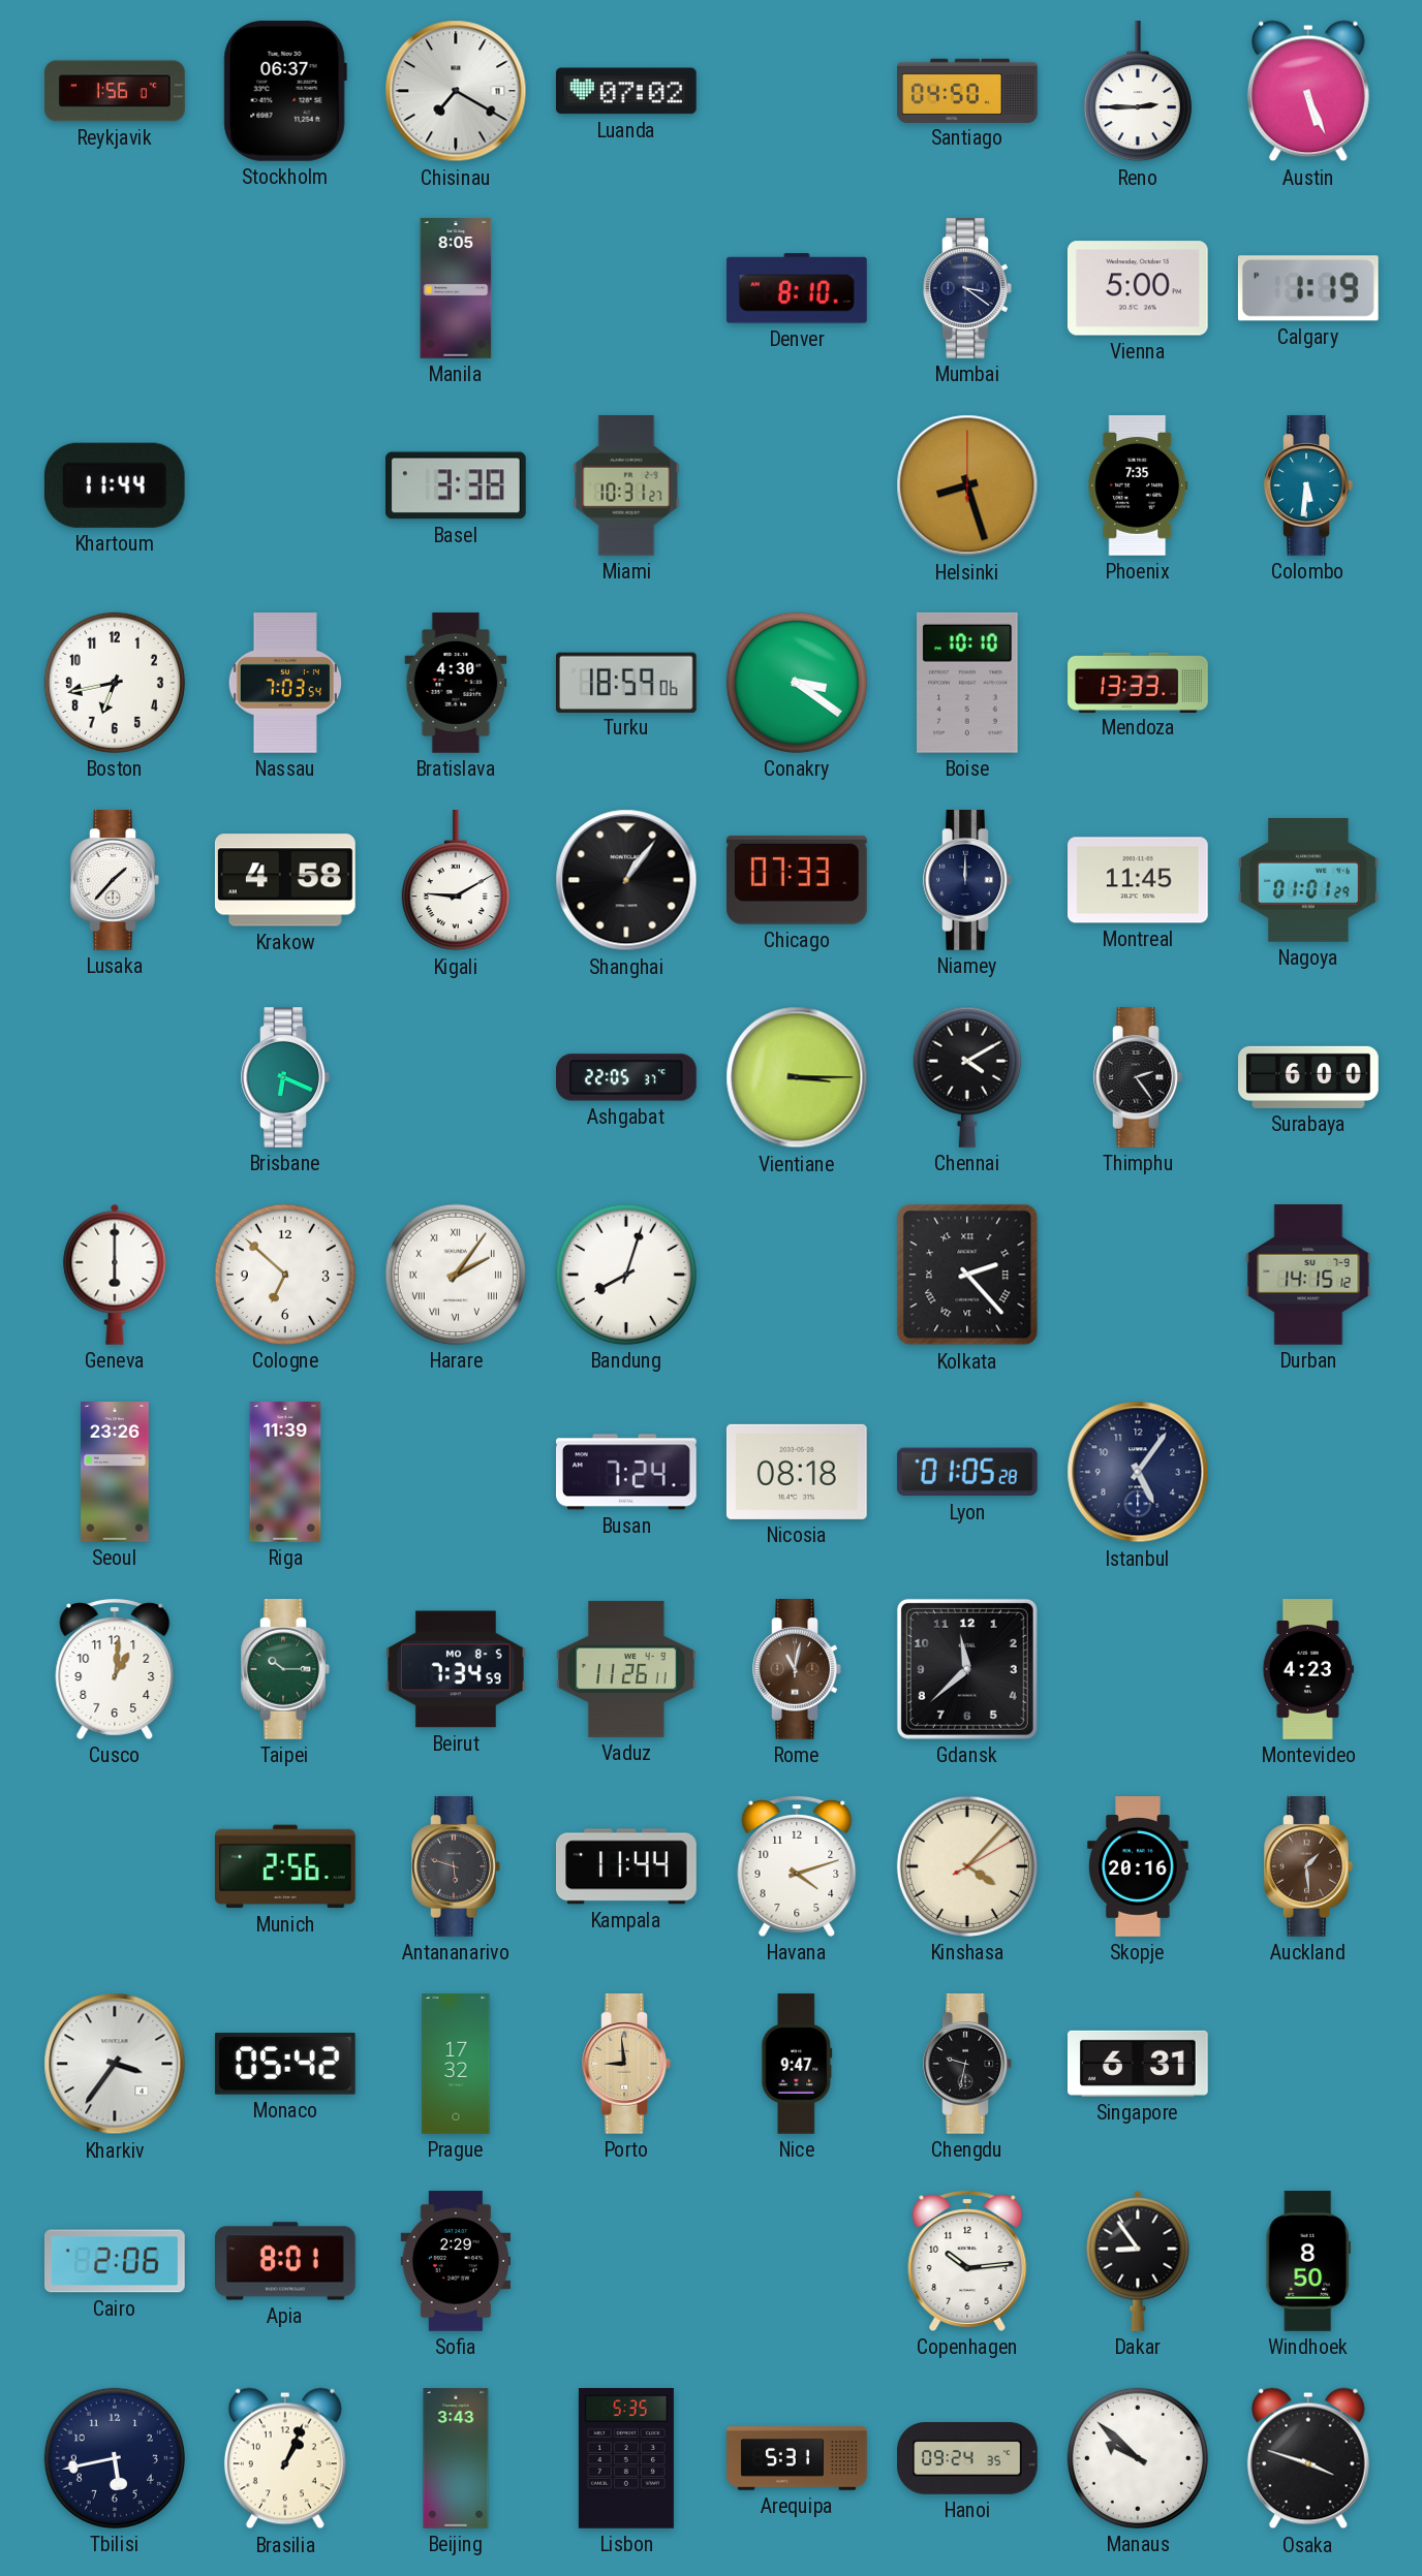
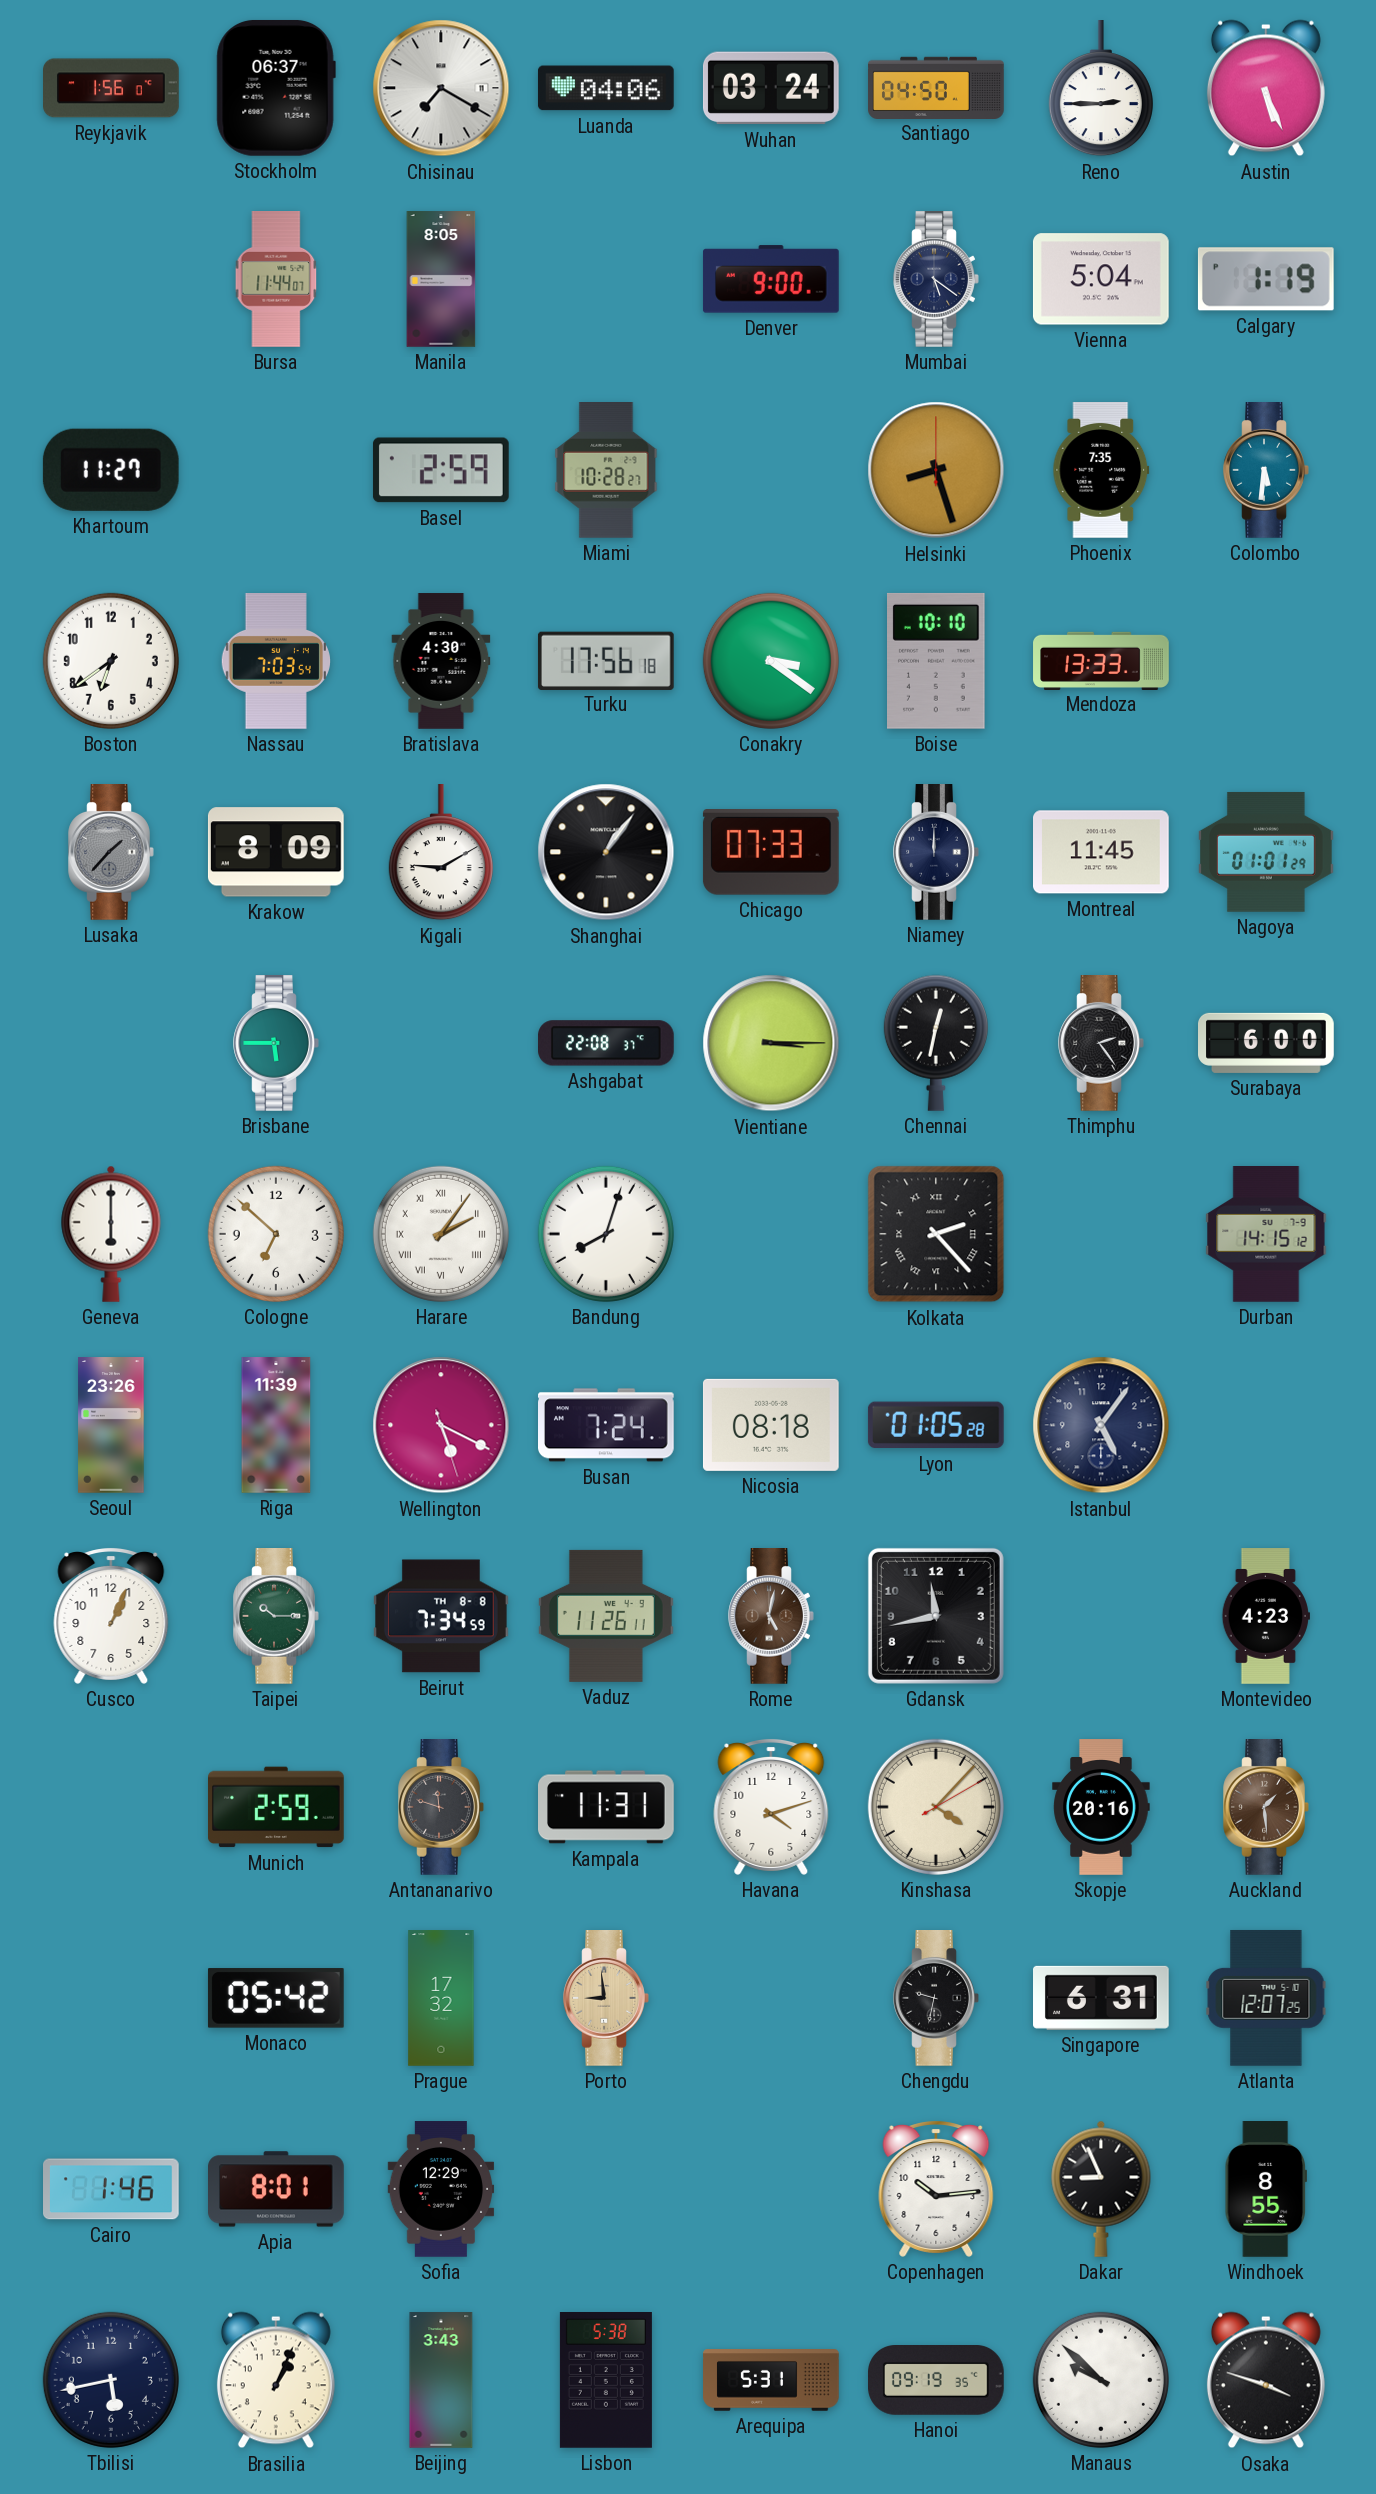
Luanda: 07:02 -> 04:06
Wuhan: none -> 03:24
Bursa: none -> 11:44
Denver: 8:10 -> 9:00
Mumbai: 3:21 -> 5:21
Vienna: 5:00 -> 5:04
Khartoum: 11:44 -> 11:27
Basel: 3:38 -> 2:59
Miami: 10:31 -> 10:28
Boston: 6:43 -> 6:39
Turku: 18:59 -> 17:56
Lusaka dial: white -> grey
Krakow: 4:58 -> 8:09
Brisbane: 6:19 -> 5:45
Ashgabat: 22:05 -> 22:08
Chennai: 4:10 -> 12:32
Wellington: none -> 5:19
Cusco: 1:01 -> 1:04
Beirut date: MO 8-5 -> TH 8-8
Rome: 11:02 -> 5:02
Gdansk: 11:38 -> 11:43
Munich: 2:56 -> 2:59
Antananarivo: 5:48 -> 11:48
Kampala: 11:44 -> 11:31
Kharkiv: 3:36 -> none
Nice: 9:47 -> none
Atlanta: none -> 12:07
Cairo: 2:06 -> 1:46
Sofia: 2:29 -> 12:29
Dakar: 8:54 -> 8:56
Windhoek: 8:50 -> 8:55
Lisbon: 5:35 -> 5:38
Hanoi: 09:24 -> 09:19
